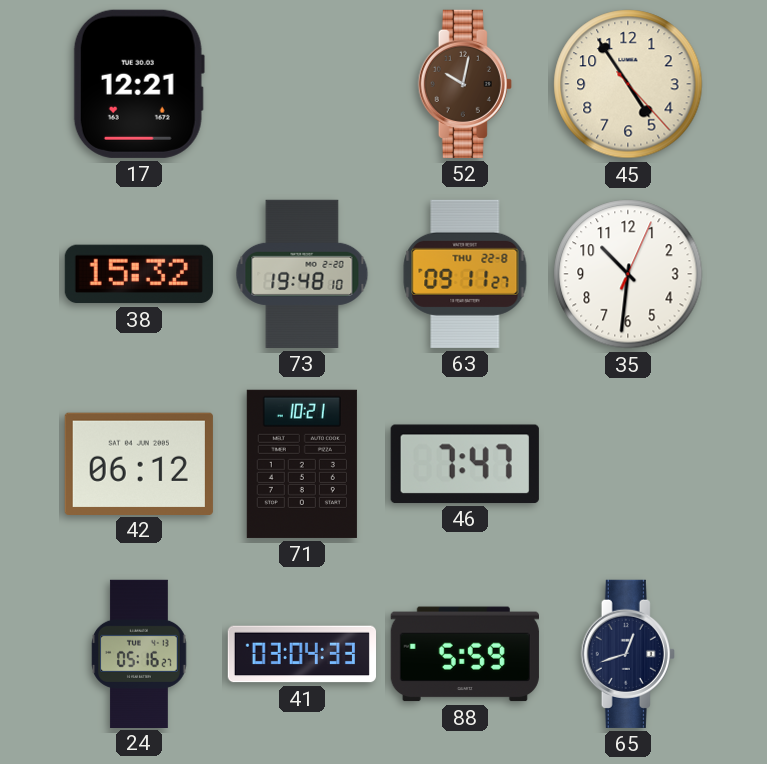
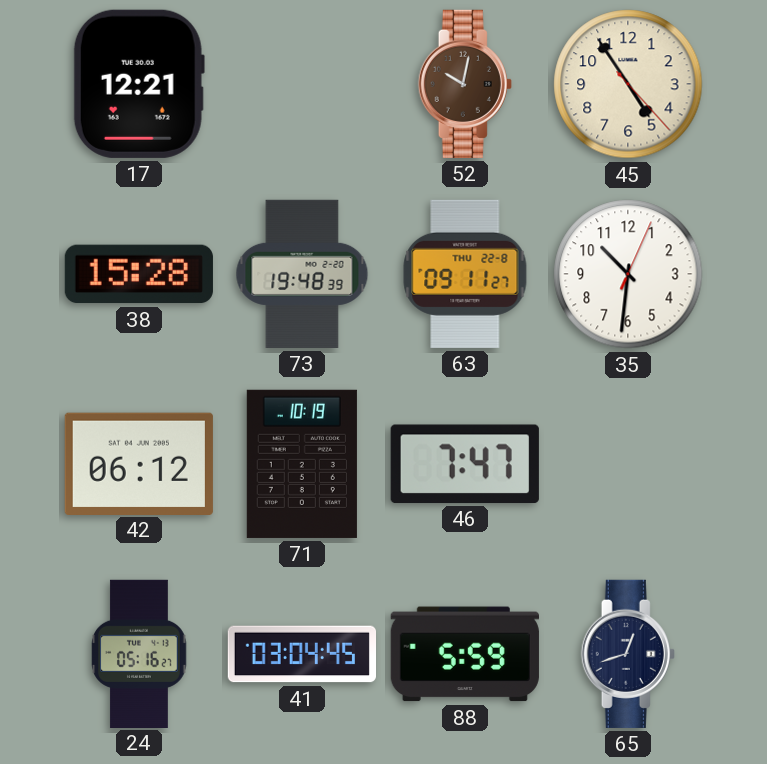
38: 15:32 -> 15:28
73: 19:48:10 -> 19:48:39
71: 10:21 -> 10:19
41: 03:04:33 -> 03:04:45
